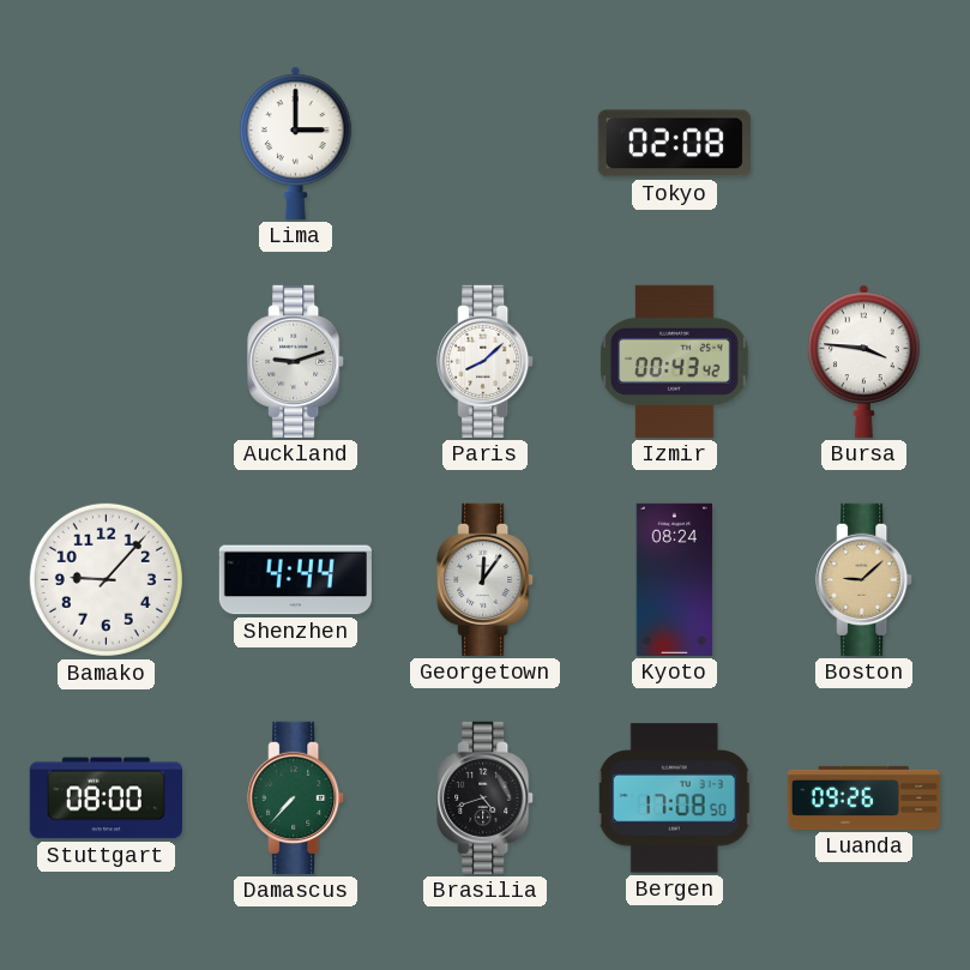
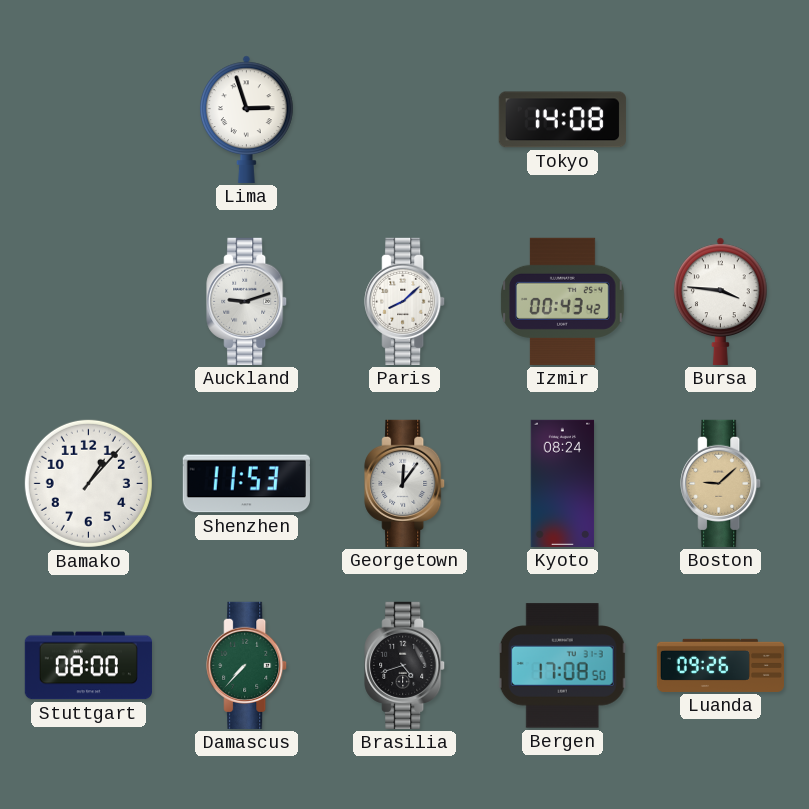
Lima: 3:00 -> 2:57
Tokyo: 02:08 -> 14:08
Bamako: 9:07 -> 1:07
Shenzhen: 4:44 -> 11:53
